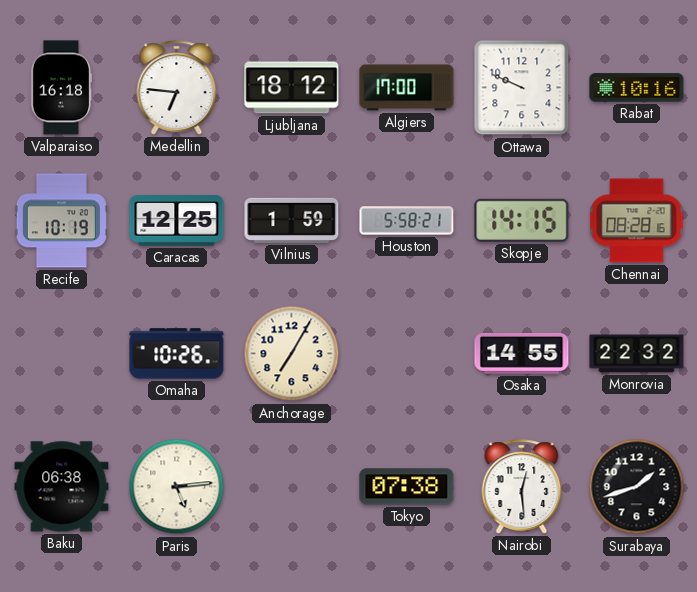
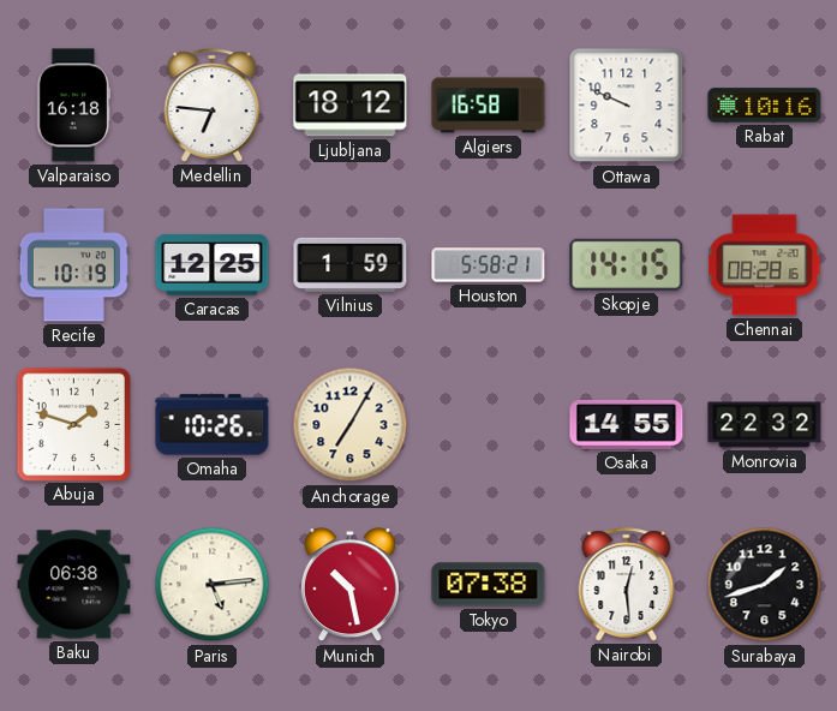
Algiers: 17:00 -> 16:58
Abuja: none -> 1:48
Munich: none -> 10:28
